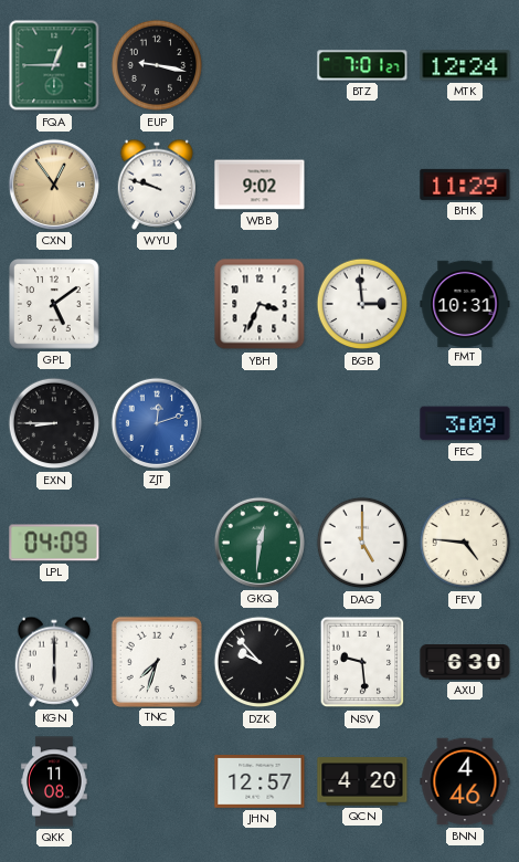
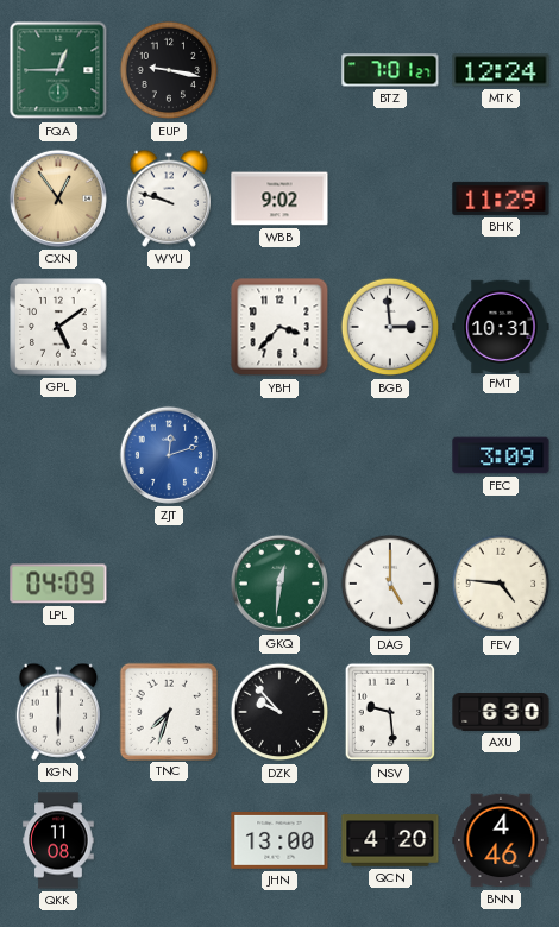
YBH: 3:34 -> 3:37
EXN: 8:45 -> none
JHN: 12:57 -> 13:00
